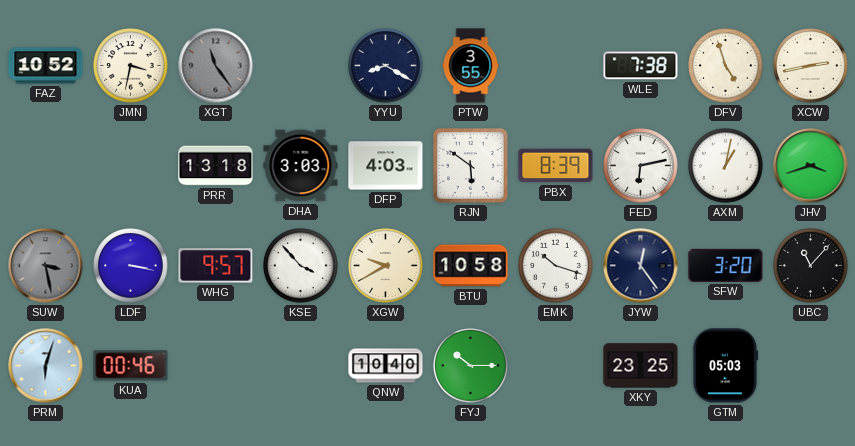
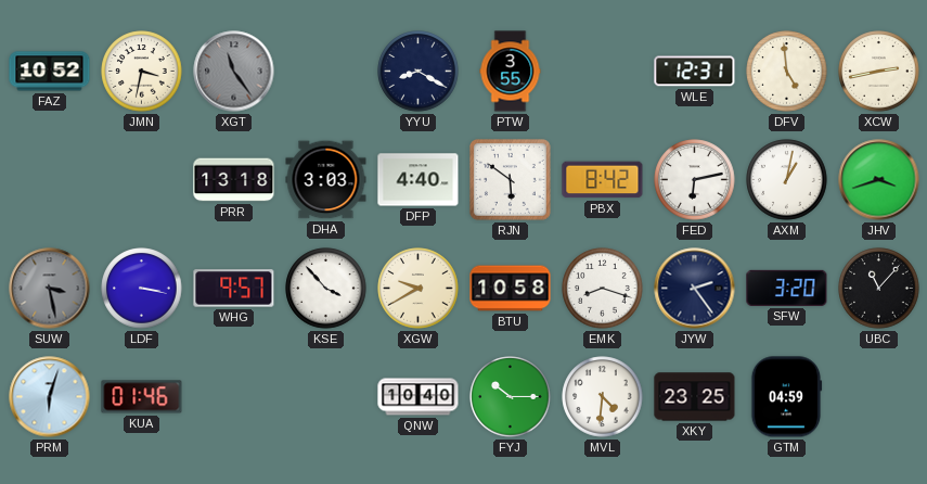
WLE: 7:38 -> 12:31
DFV: 4:57 -> 4:59
DFP: 4:03 -> 4:40
PBX: 8:39 -> 8:42
EMK: 10:18 -> 8:18
JYW: 12:24 -> 2:24
KUA: 00:46 -> 01:46
MVL: none -> 4:31
GTM: 05:03 -> 04:59
